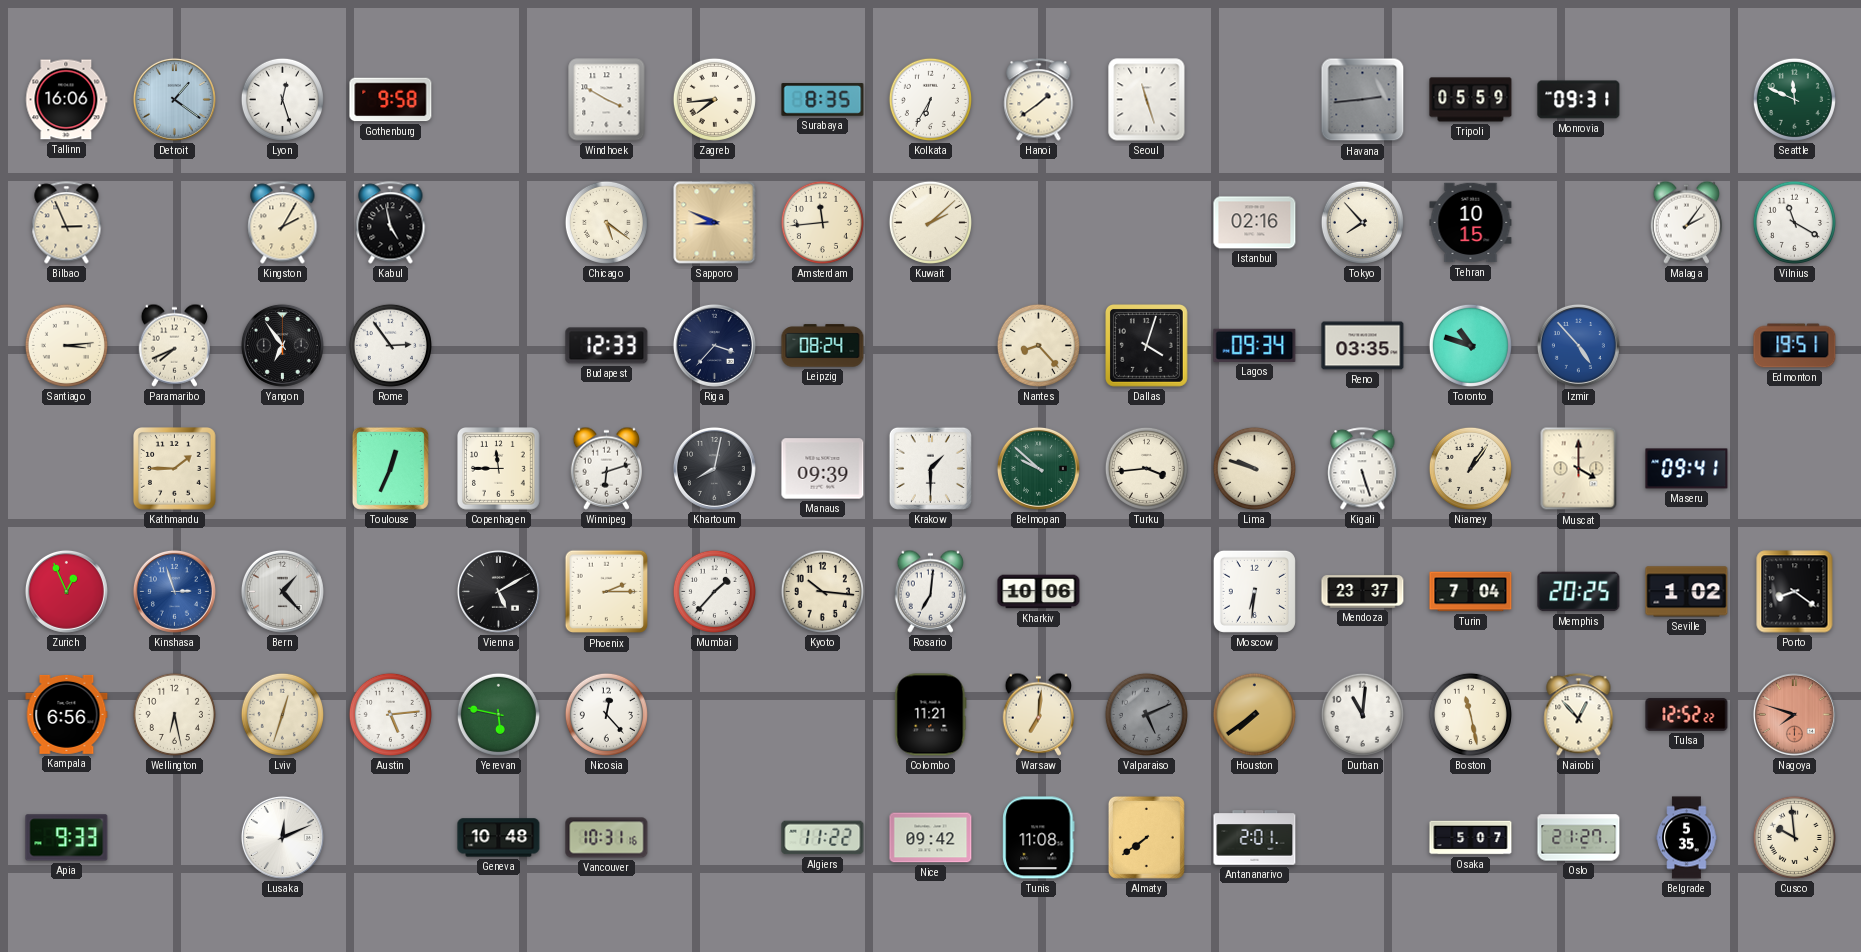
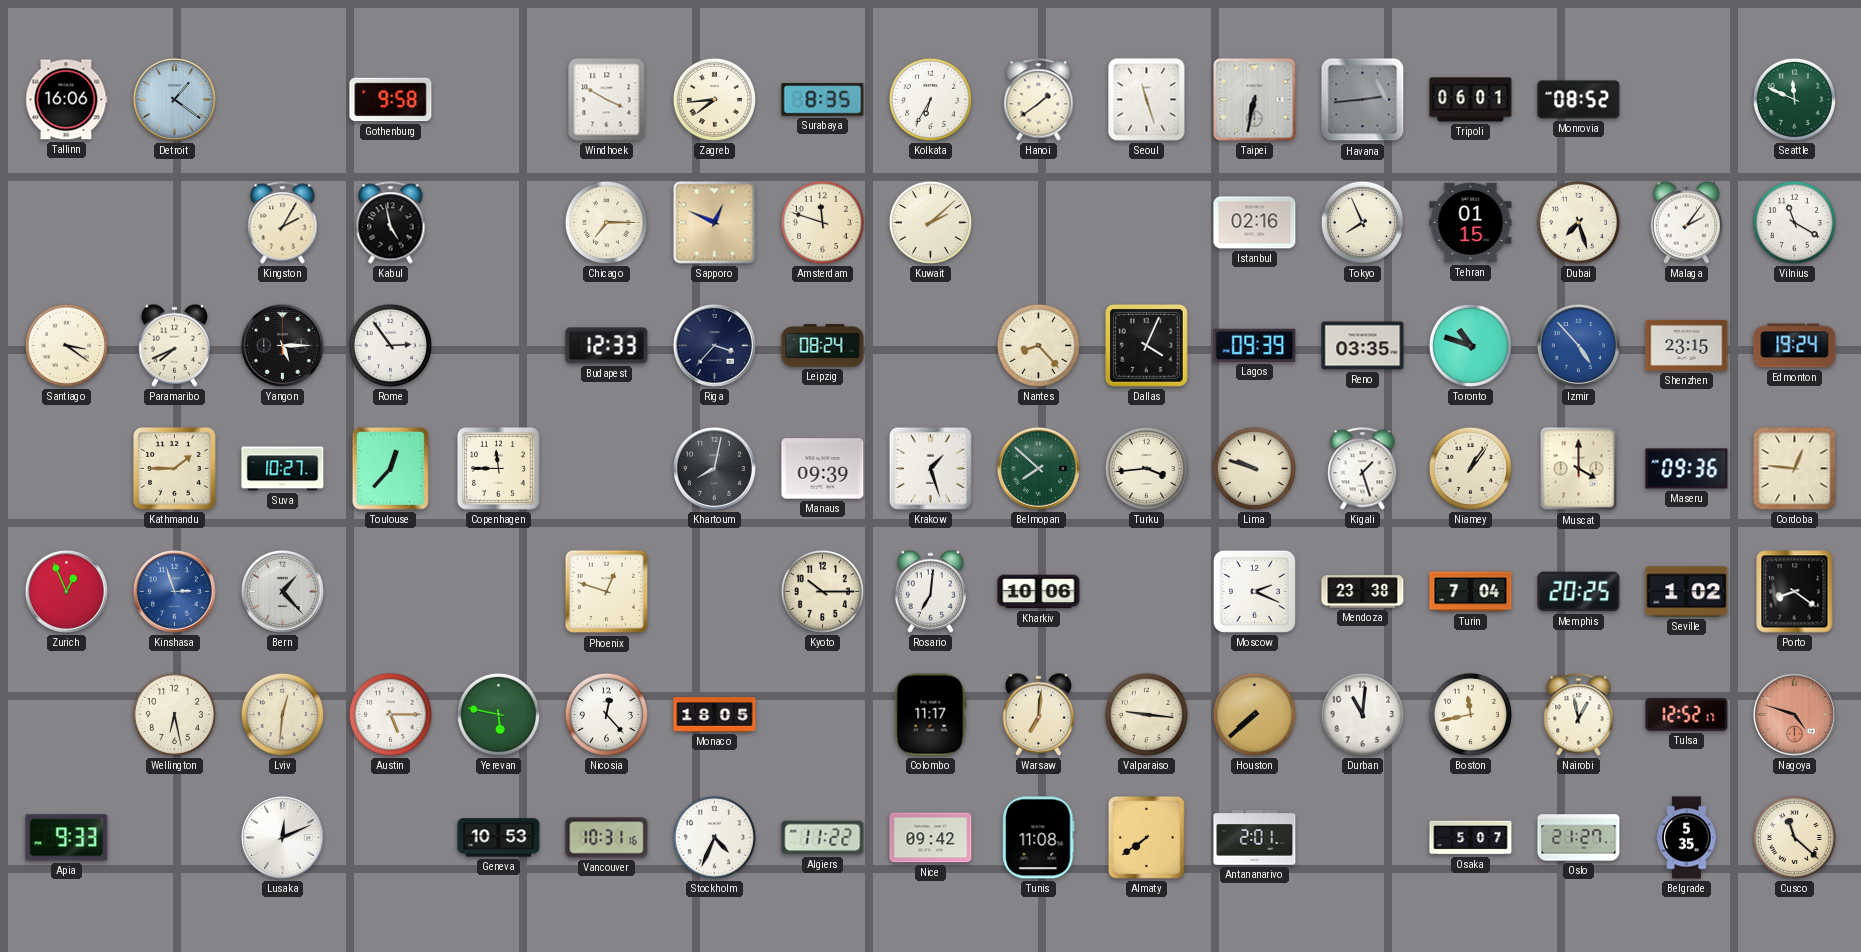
Lyon: 12:27 -> none
Taipei: none -> 6:32
Tripoli: 05:59 -> 06:01
Monrovia: 09:31 -> 08:52
Bilbao: 2:56 -> none
Chicago: 5:21 -> 7:15
Sapporo: 8:49 -> 12:49
Amsterdam: 11:44 -> 11:48
Tokyo: 7:53 -> 7:56
Tehran: 10:15 -> 01:15
Dubai: none -> 7:27
Santiago: 3:14 -> 3:21
Yangon: 6:54 -> 5:15
Dallas: 4:03 -> 4:04
Lagos: 09:34 -> 09:39
Shenzhen: none -> 23:15
Edmonton: 19:51 -> 19:24
Suva: none -> 10:27
Toulouse: 12:34 -> 12:37
Winnipeg: 6:12 -> none
Krakow: 1:30 -> 1:27
Belmopan: 9:52 -> 7:52
Kigali: 5:27 -> 1:27
Maseru: 09:41 -> 09:36
Cordoba: none -> 12:46
Vienna: 5:10 -> none
Phoenix: 2:15 -> 12:48
Mumbai: 1:37 -> none
Kyoto: 10:16 -> 10:15
Moscow: 6:31 -> 2:19
Mendoza: 23:37 -> 23:38
Kampala: 6:56 -> none
Lviv: 12:33 -> 12:31
Austin: 5:14 -> 5:15
Monaco: none -> 18:05
Colombo: 11:21 -> 11:17
Valparaiso: 5:11 -> 9:16
Valparaiso dial: grey -> cream
Houston: 7:39 -> 7:38
Boston: 11:28 -> 11:43
Nairobi: 12:53 -> 12:58
Tulsa: 12:52:22 -> 12:52:17
Nagoya: 7:48 -> 4:48
Geneva: 10:48 -> 10:53
Stockholm: none -> 4:34
Cusco: 9:59 -> 11:22
